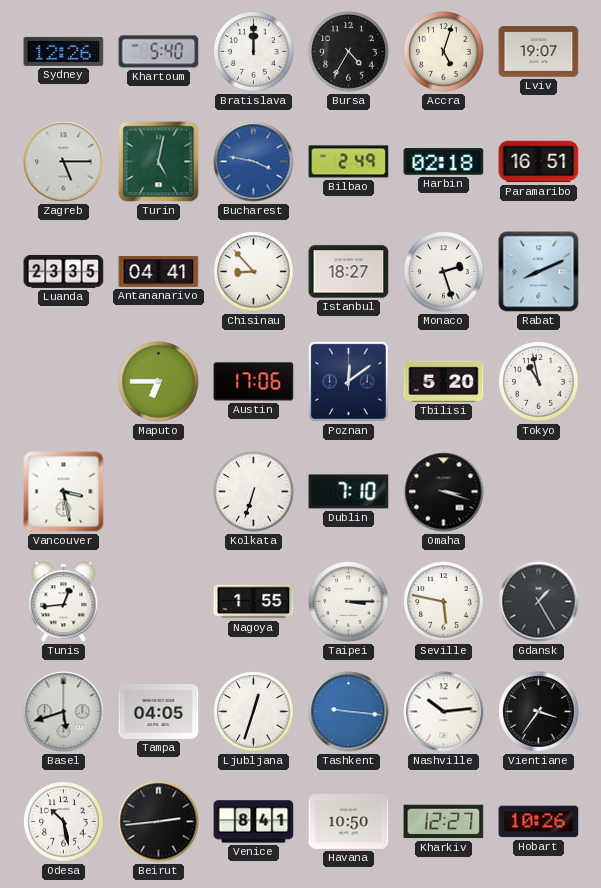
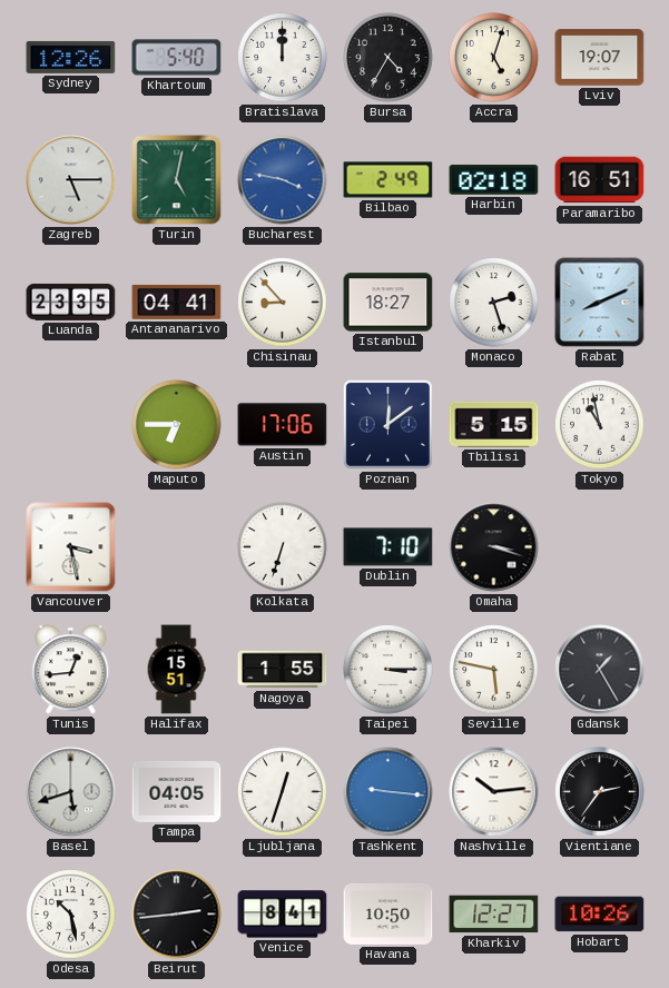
Tbilisi: 5:20 -> 5:15
Halifax: none -> 15:51
Vientiane: 3:36 -> 2:36
